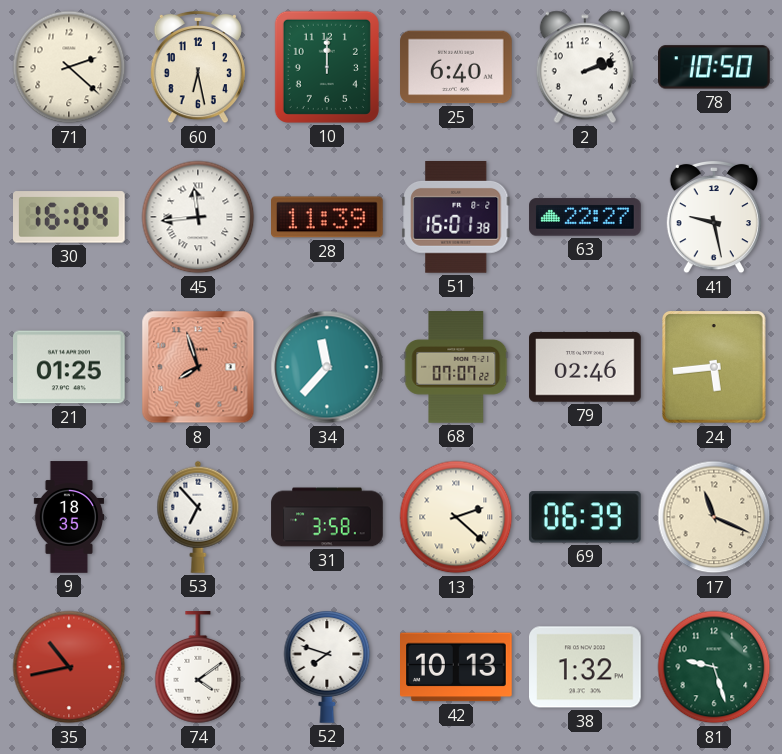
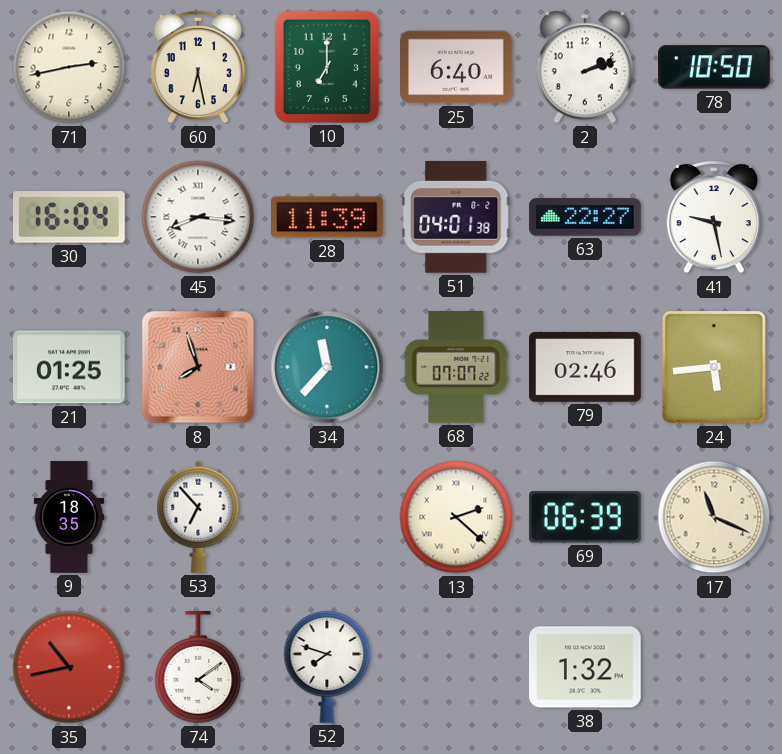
71: 2:22 -> 2:43
10: 12:00 -> 7:00
45: 11:44 -> 8:16
51: 16:01 -> 04:01
31: 3:58 -> none
42: 10:13 -> none
81: 9:27 -> none
